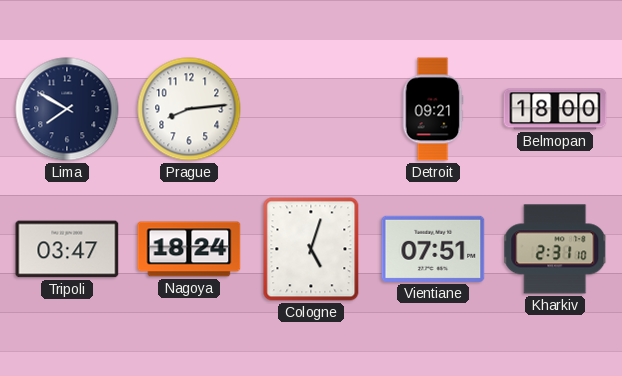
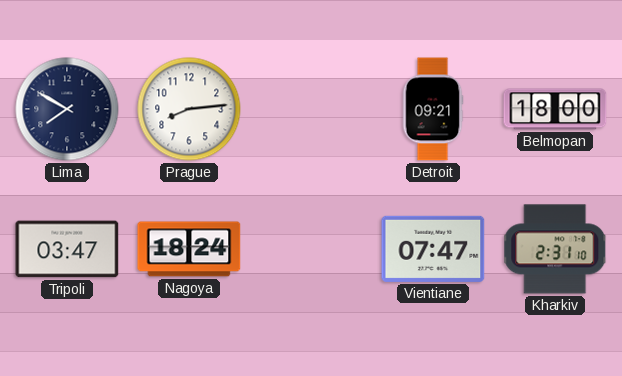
Cologne: 5:03 -> none
Vientiane: 07:51 -> 07:47
